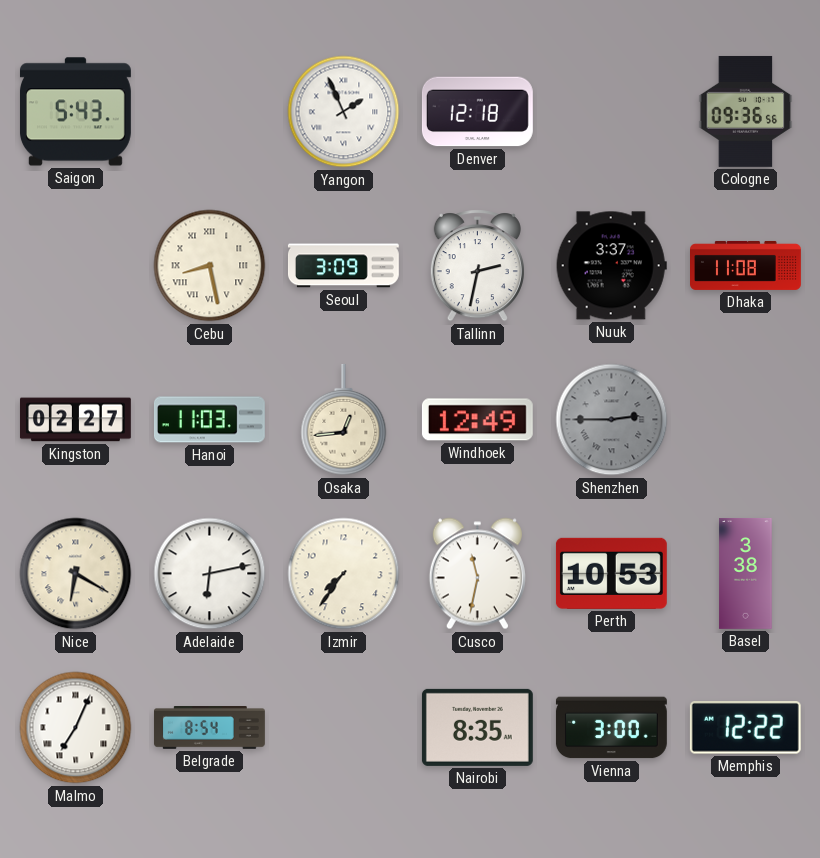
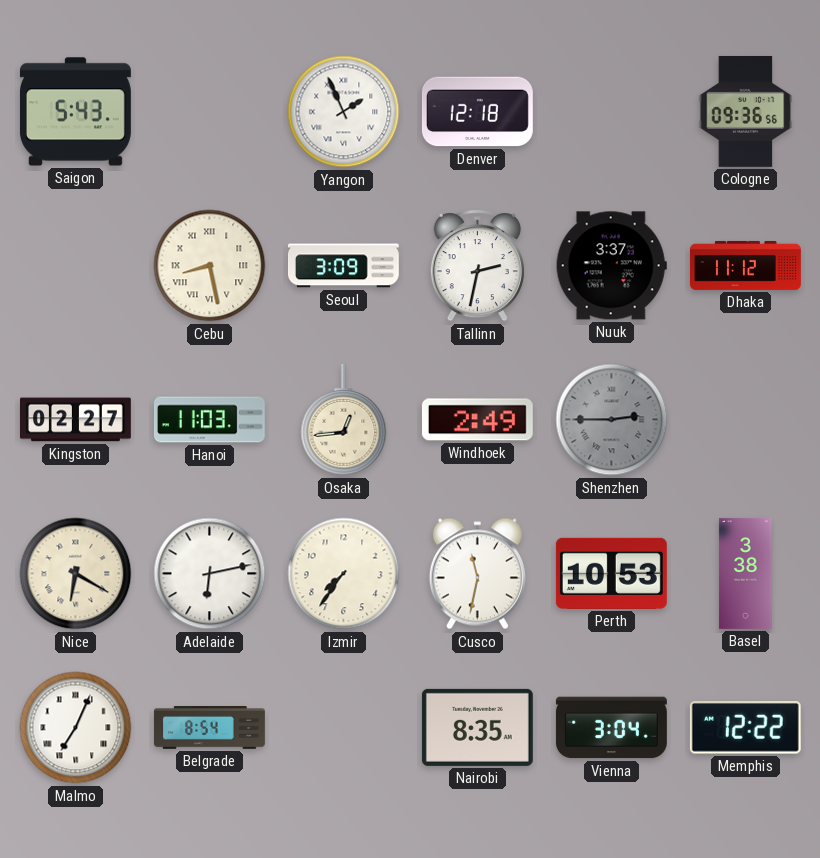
Dhaka: 11:08 -> 11:12
Windhoek: 12:49 -> 2:49
Vienna: 3:00 -> 3:04
